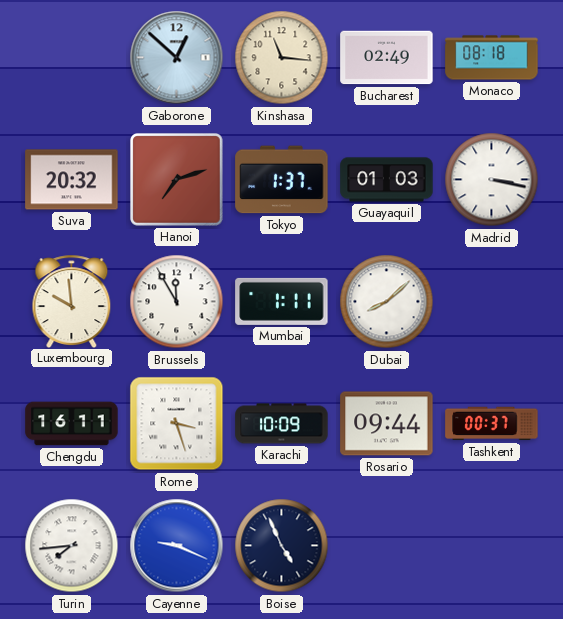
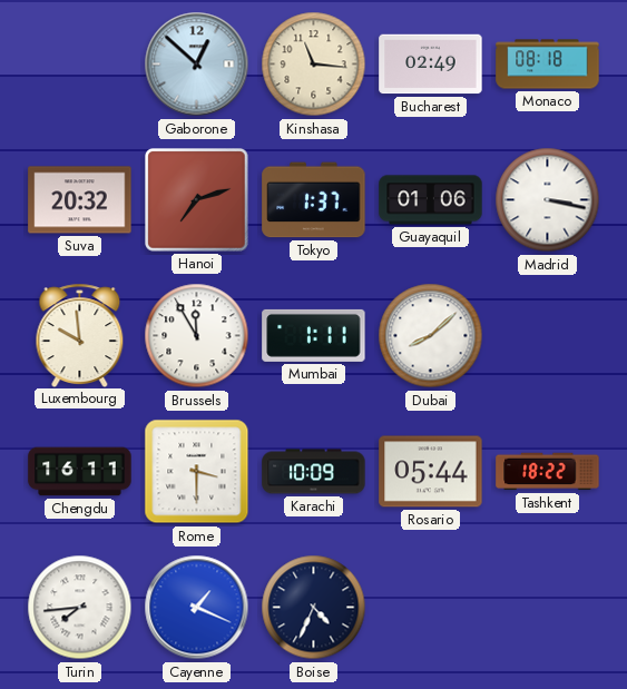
Guayaquil: 01:03 -> 01:06
Rome: 3:27 -> 3:30
Rosario: 09:44 -> 05:44
Tashkent: 00:37 -> 18:22
Cayenne: 9:19 -> 1:19
Boise: 4:56 -> 4:34
